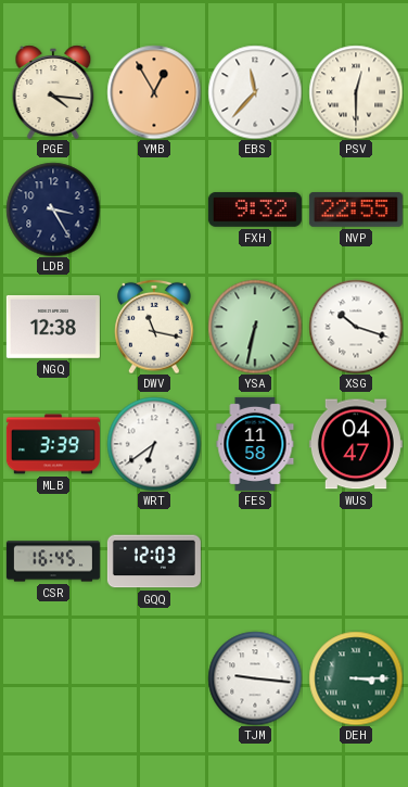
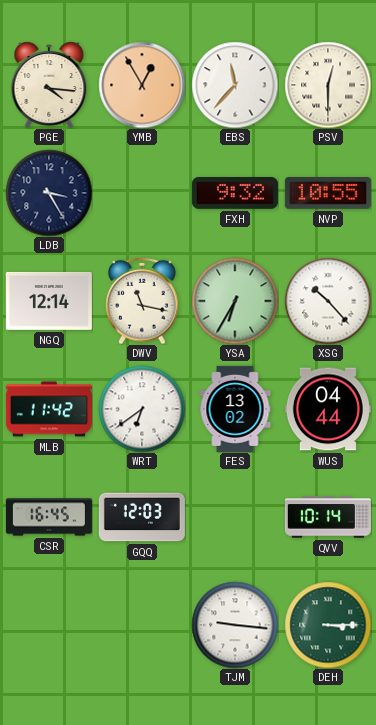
NVP: 22:55 -> 10:55
NGQ: 12:38 -> 12:14
YSA: 6:32 -> 6:35
XSG: 10:18 -> 10:23
MLB: 3:39 -> 11:42
FES: 11:58 -> 13:02
WUS: 04:47 -> 04:44
QVV: none -> 10:14
